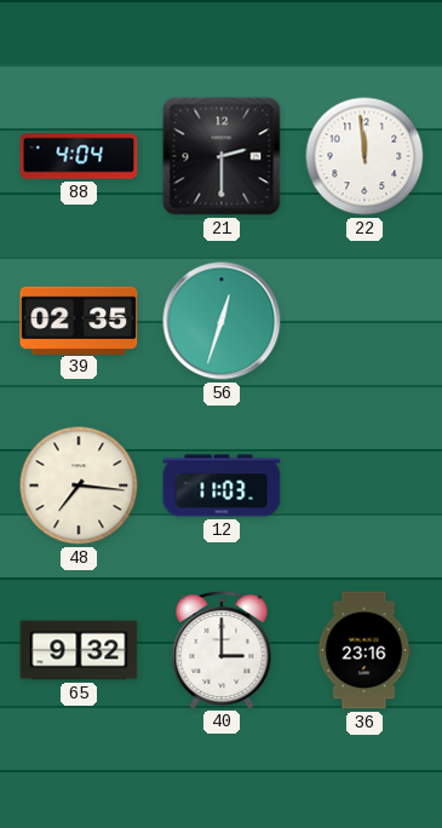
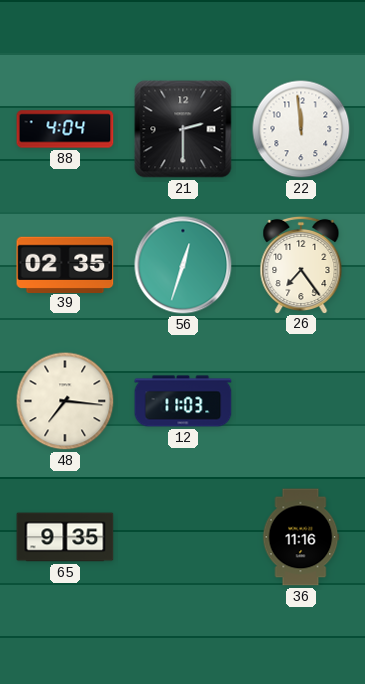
26: none -> 7:24
65: 9:32 -> 9:35
40: 3:00 -> none
36: 23:16 -> 11:16
